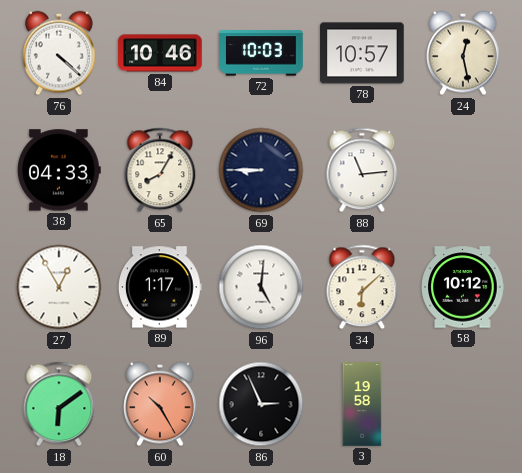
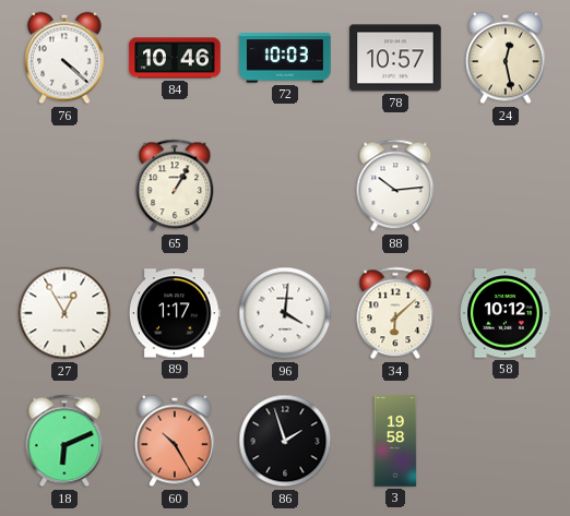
38: 04:33 -> none
65: 8:05 -> 1:05
69: 8:45 -> none
88: 11:14 -> 10:14
96: 5:01 -> 4:01
18: 6:09 -> 6:11
86: 2:56 -> 1:57
